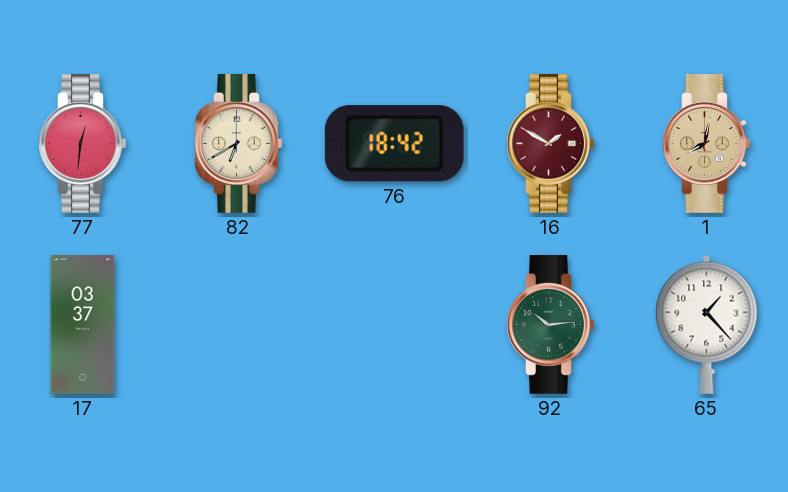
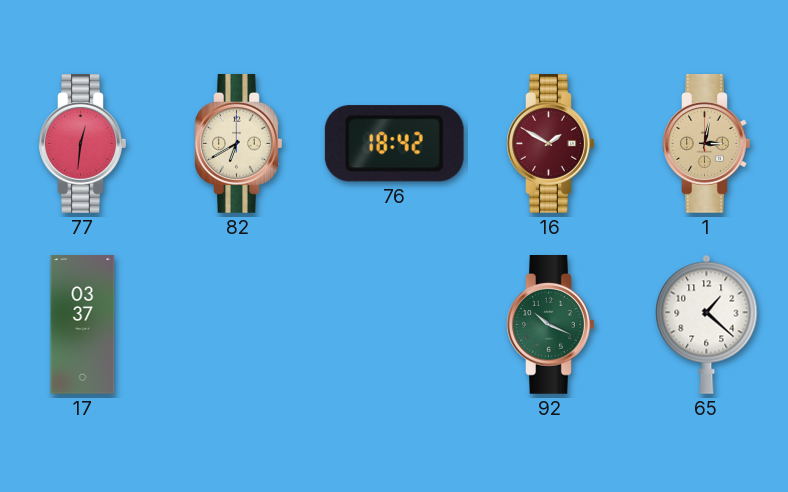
1: 8:02 -> 3:02
92: 10:14 -> 10:19
65: 1:23 -> 1:22
